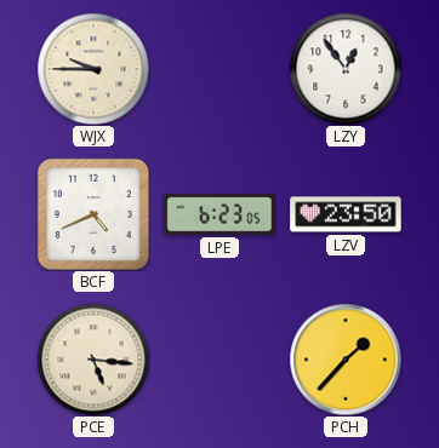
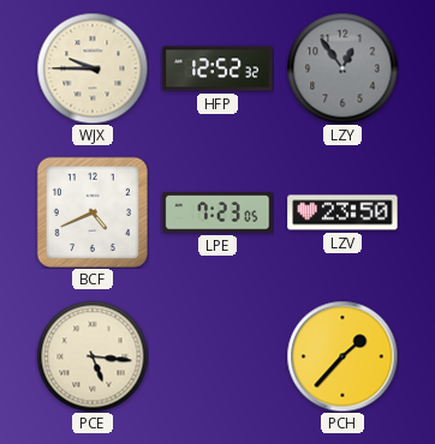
HFP: none -> 12:52
LZY dial: white -> grey
LPE: 6:23 -> 7:23
